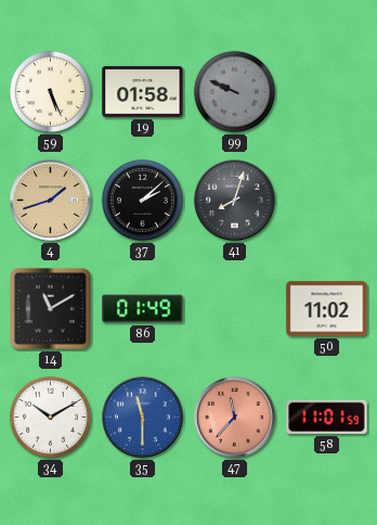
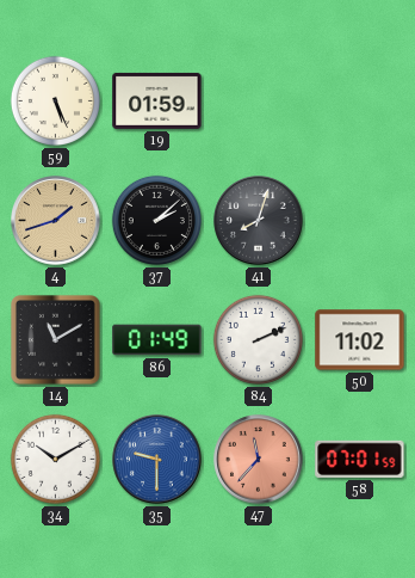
19: 01:58 -> 01:59
99: 9:49 -> none
84: none -> 2:11
35: 11:30 -> 9:30
58: 11:01 -> 07:01
